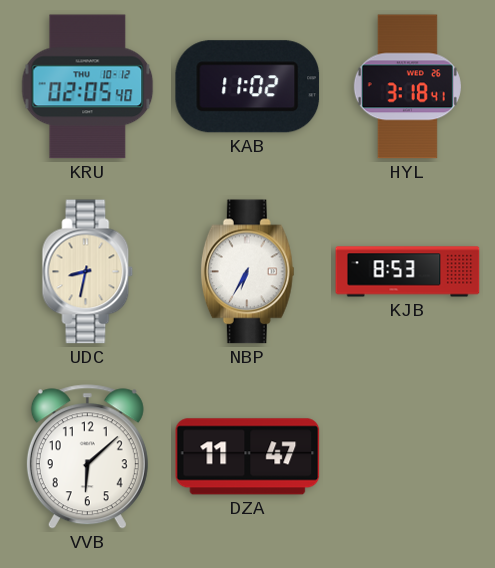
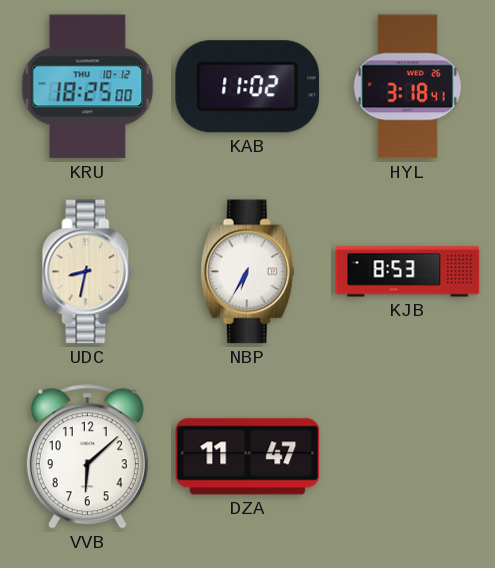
KRU: 02:05 -> 18:25
